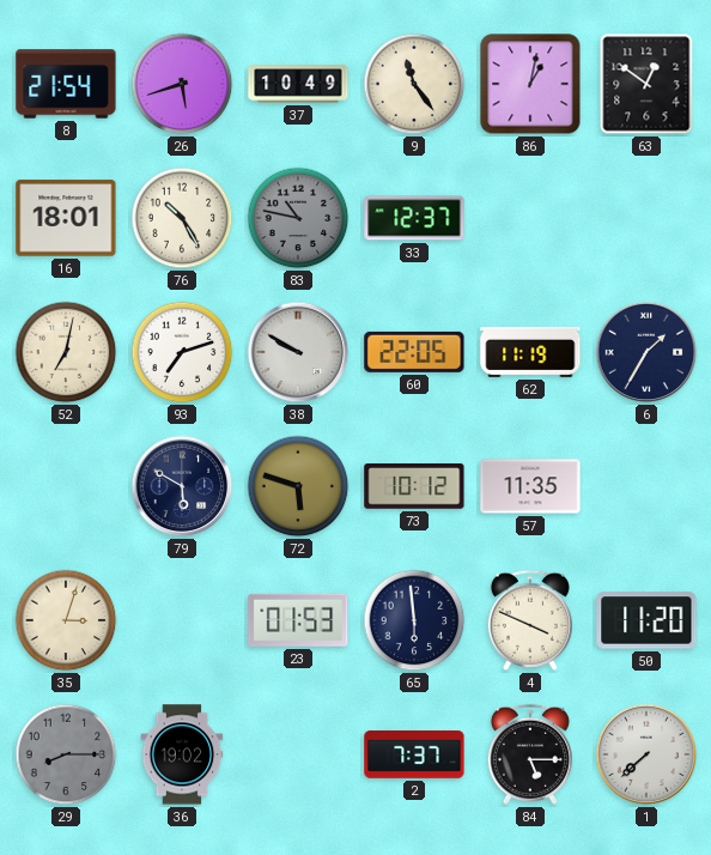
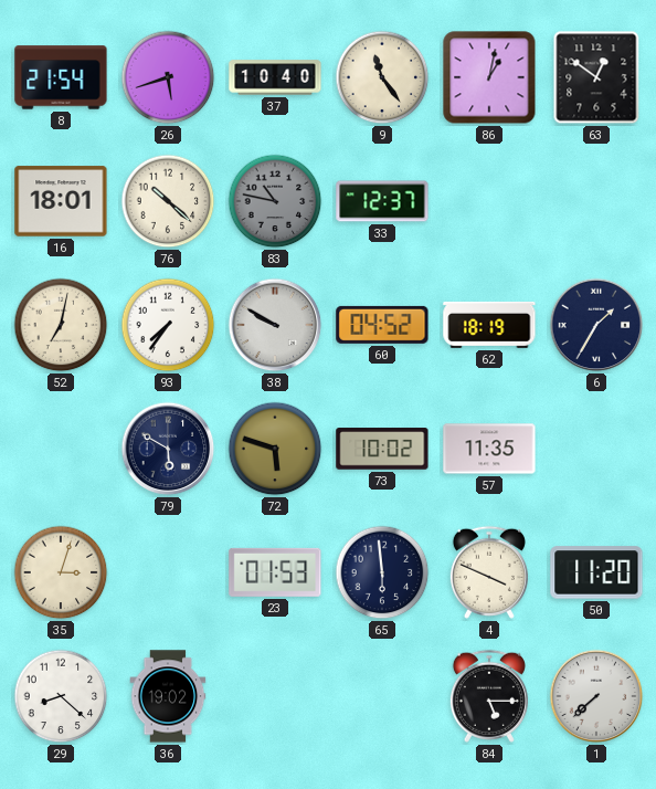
37: 10:49 -> 10:40
76: 10:25 -> 10:22
93: 7:12 -> 7:36
60: 22:05 -> 04:52
62: 11:19 -> 18:19
73: 10:12 -> 10:02
29: 8:15 -> 8:22
29 dial: grey -> white
2: 7:37 -> none
